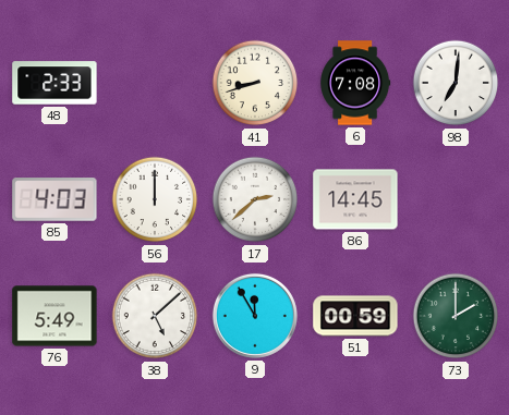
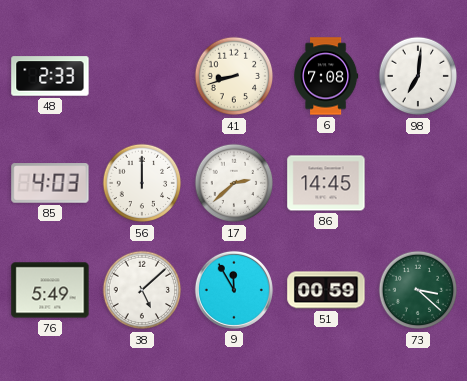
73: 2:00 -> 3:22
